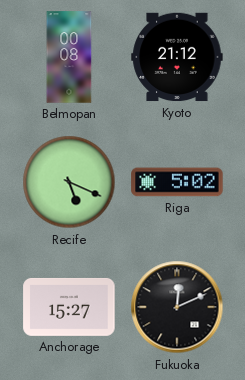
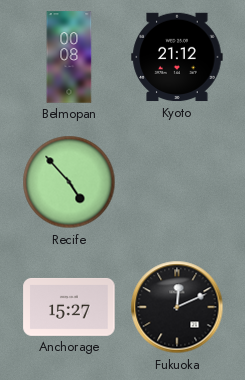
Recife: 5:19 -> 4:53
Riga: 5:02 -> none
